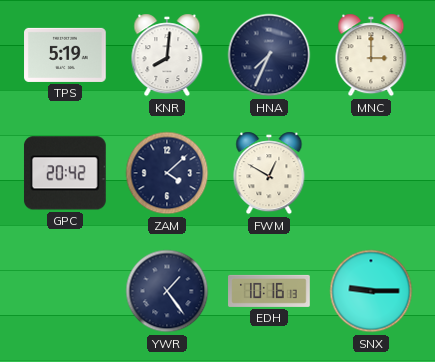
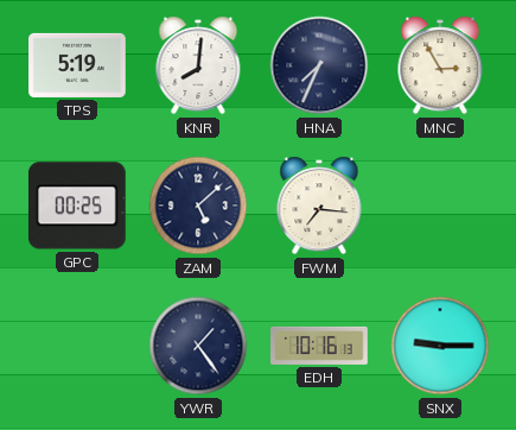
MNC: 3:00 -> 2:55
GPC: 20:42 -> 00:25
ZAM: 4:08 -> 5:08
FWM: 12:50 -> 7:16
